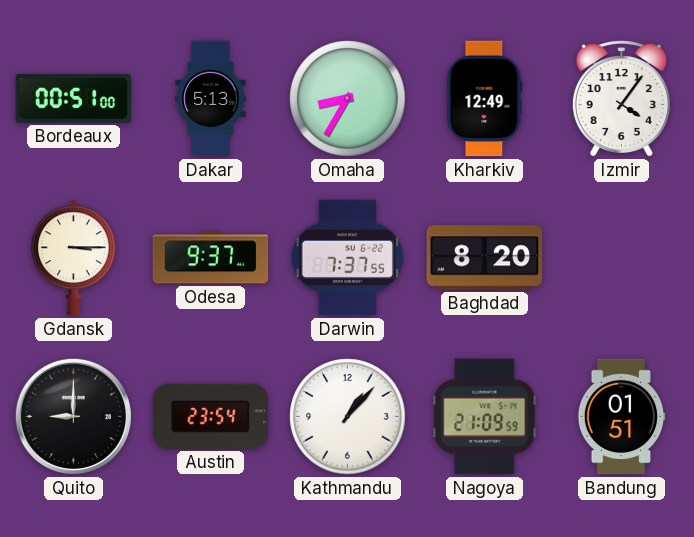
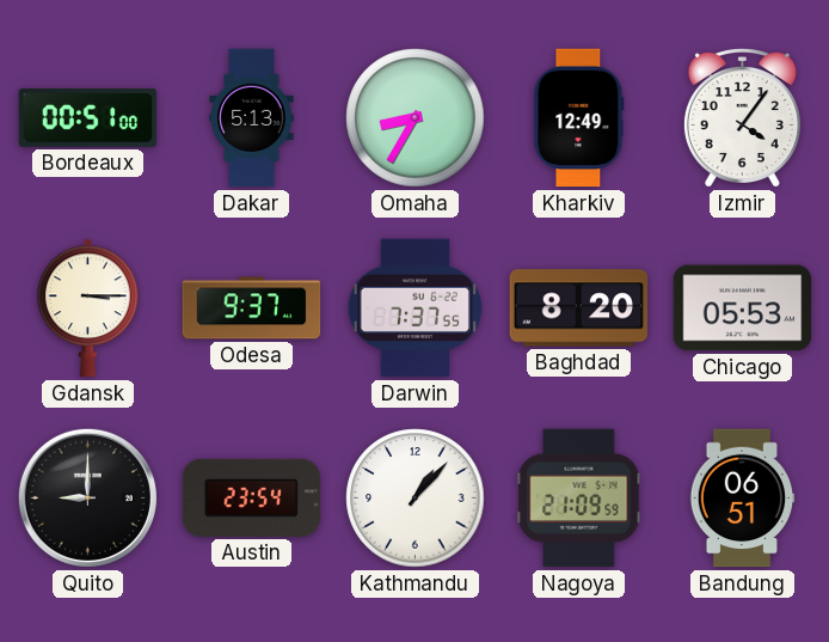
Chicago: none -> 05:53
Bandung: 01:51 -> 06:51
